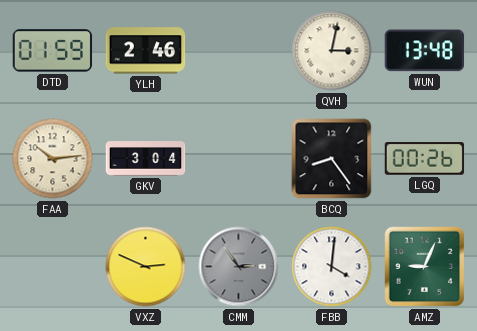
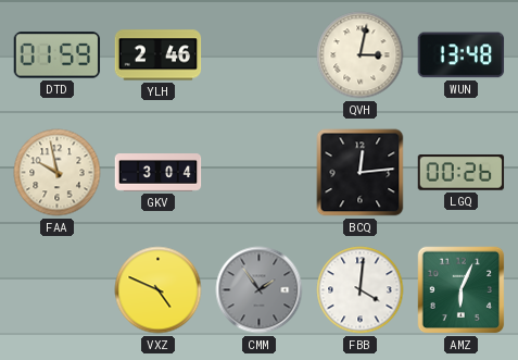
FAA: 10:14 -> 9:58
BCQ: 8:24 -> 12:14
VXZ: 2:49 -> 4:49
CMM: 2:54 -> 1:54
AMZ: 9:04 -> 6:04
